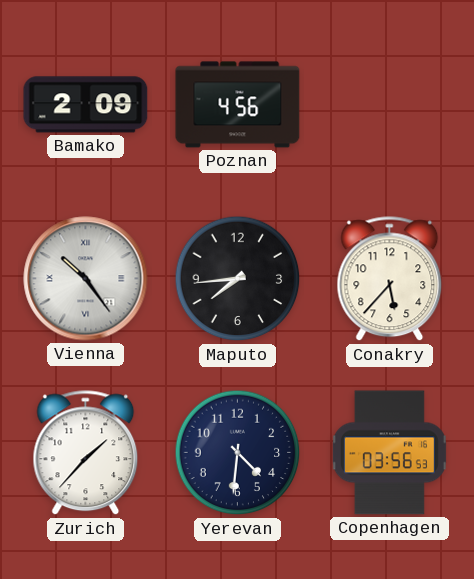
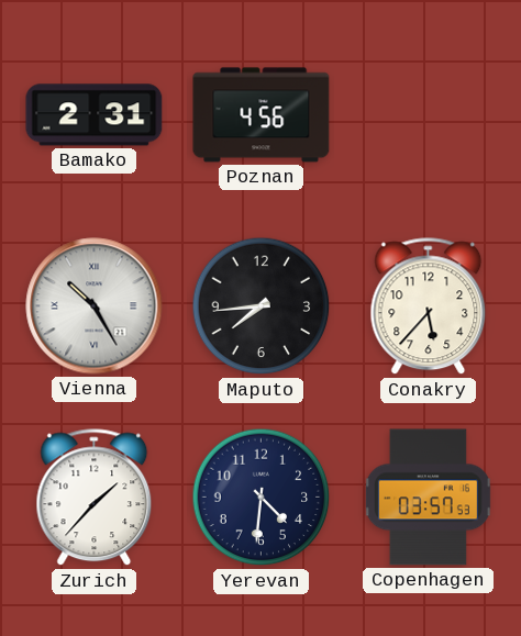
Bamako: 2:09 -> 2:31
Vienna: 10:24 -> 10:25
Copenhagen: 03:56 -> 03:57
